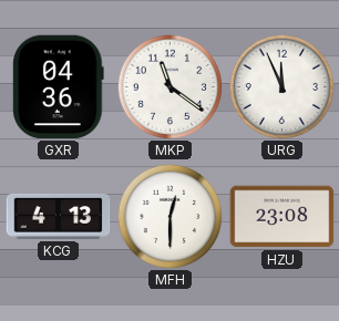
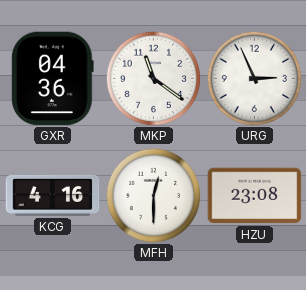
URG: 11:56 -> 2:56
KCG: 4:13 -> 4:16
